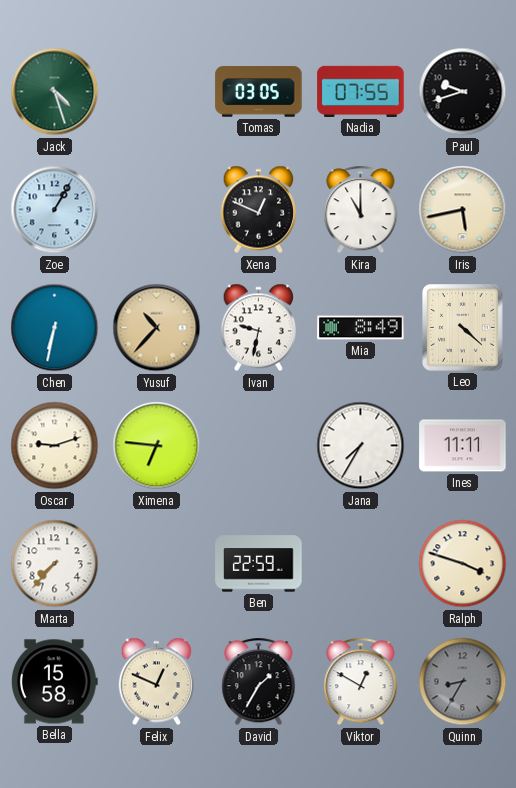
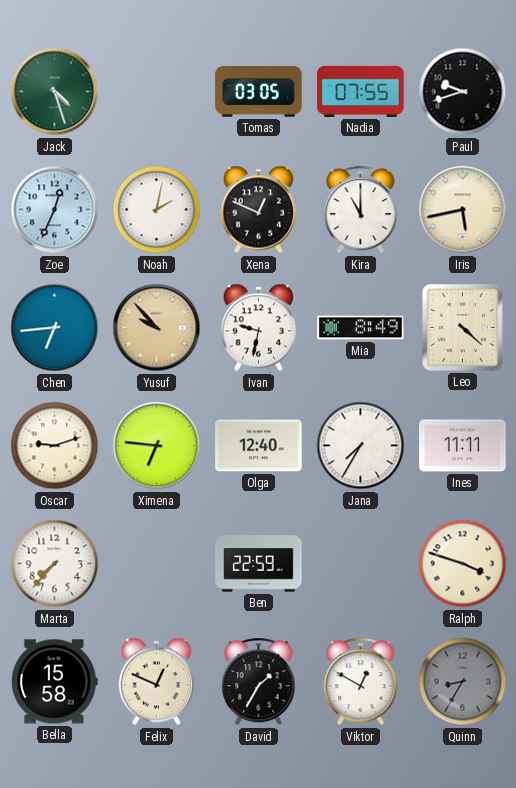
Zoe: 1:05 -> 12:34
Noah: none -> 2:02
Chen: 6:32 -> 6:44
Yusuf: 10:37 -> 9:53
Olga: none -> 12:40
